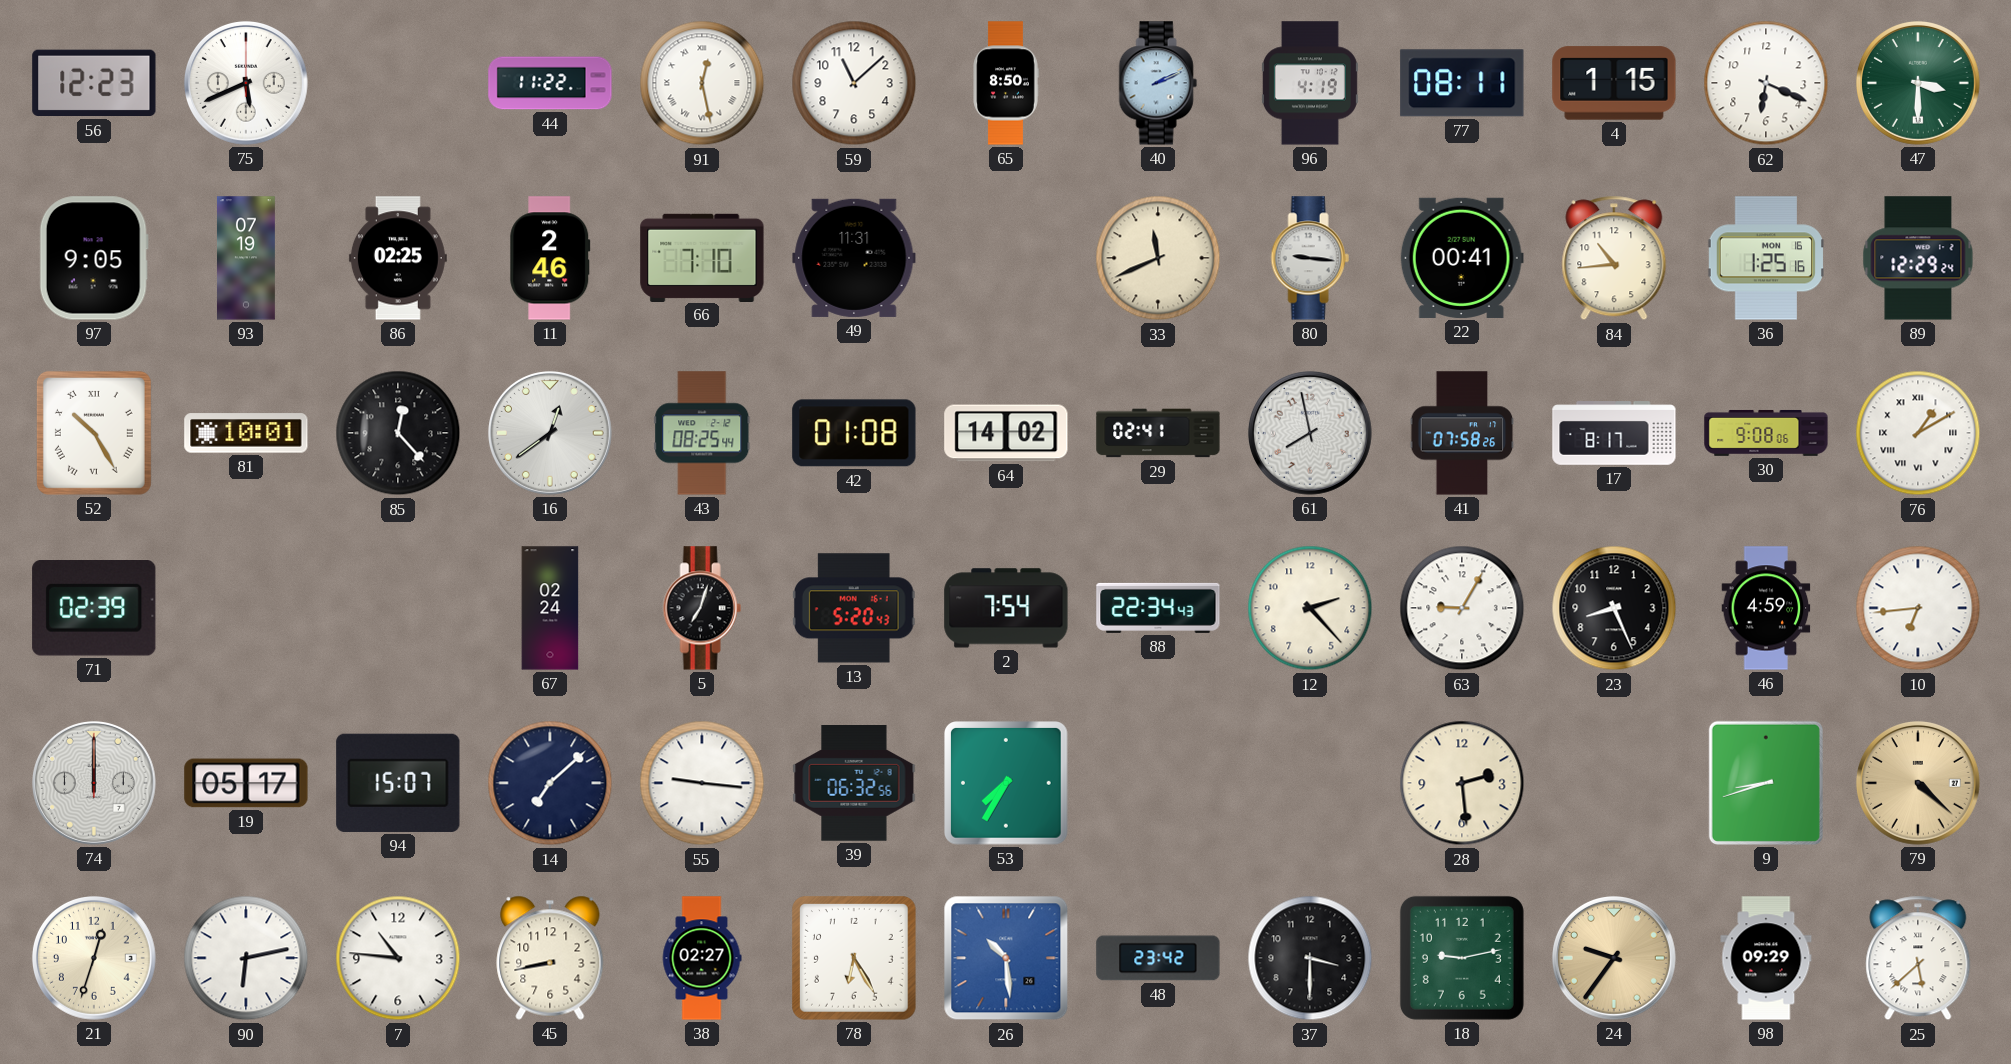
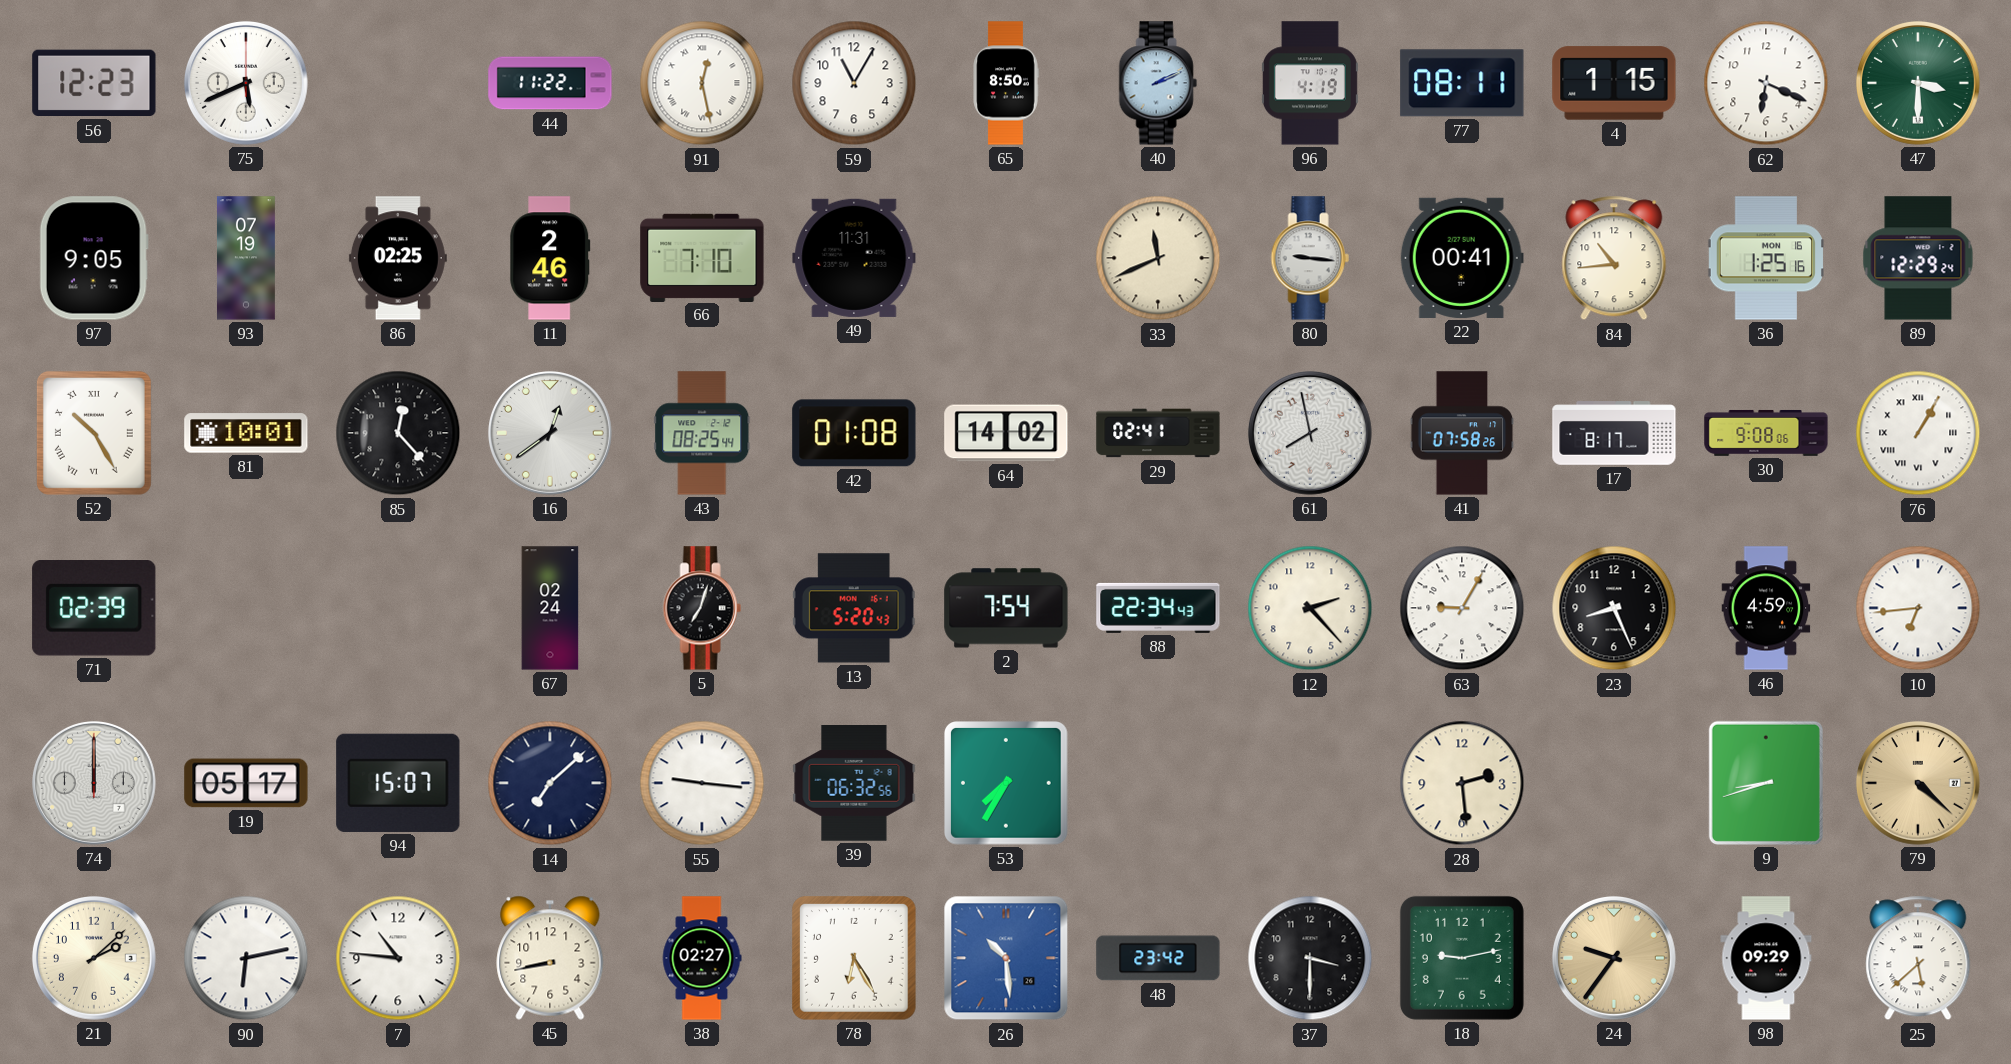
59: 11:08 -> 11:05
76: 1:10 -> 1:05
21: 12:33 -> 2:08
